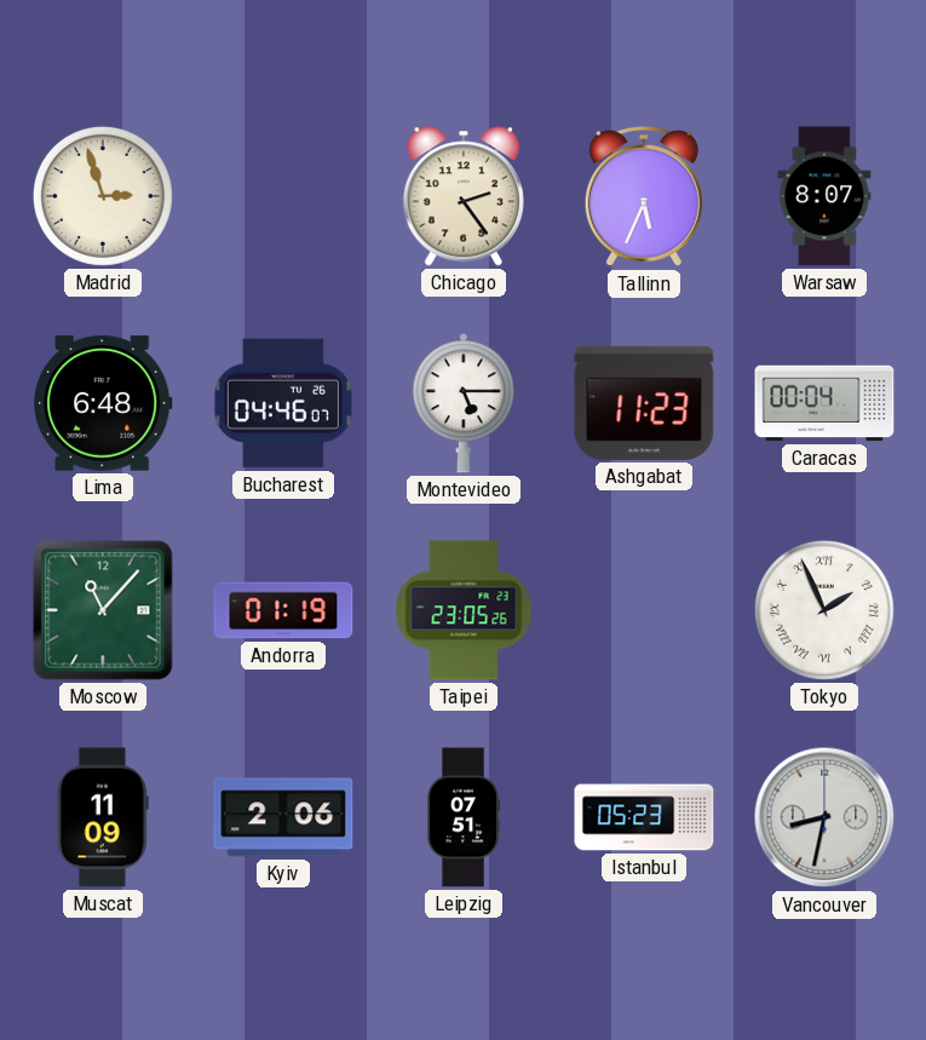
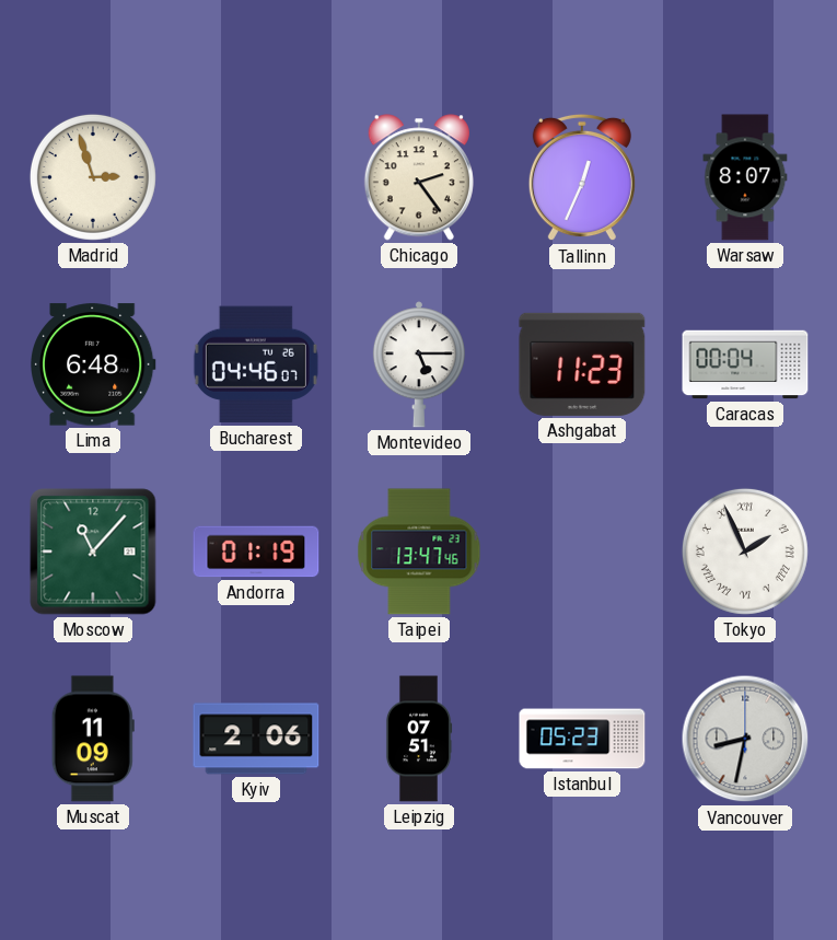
Tallinn: 5:34 -> 12:34
Taipei: 23:05 -> 13:47
